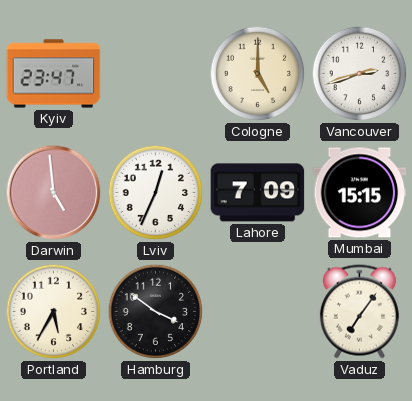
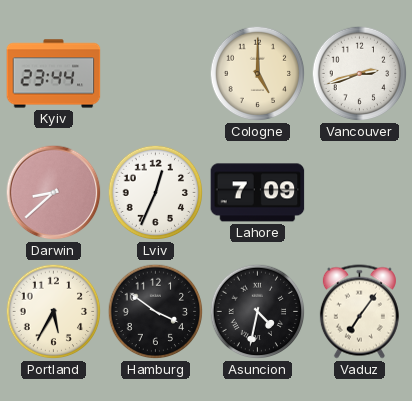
Kyiv: 23:47 -> 23:44
Darwin: 4:59 -> 8:38
Mumbai: 15:15 -> none
Asuncion: none -> 4:32
